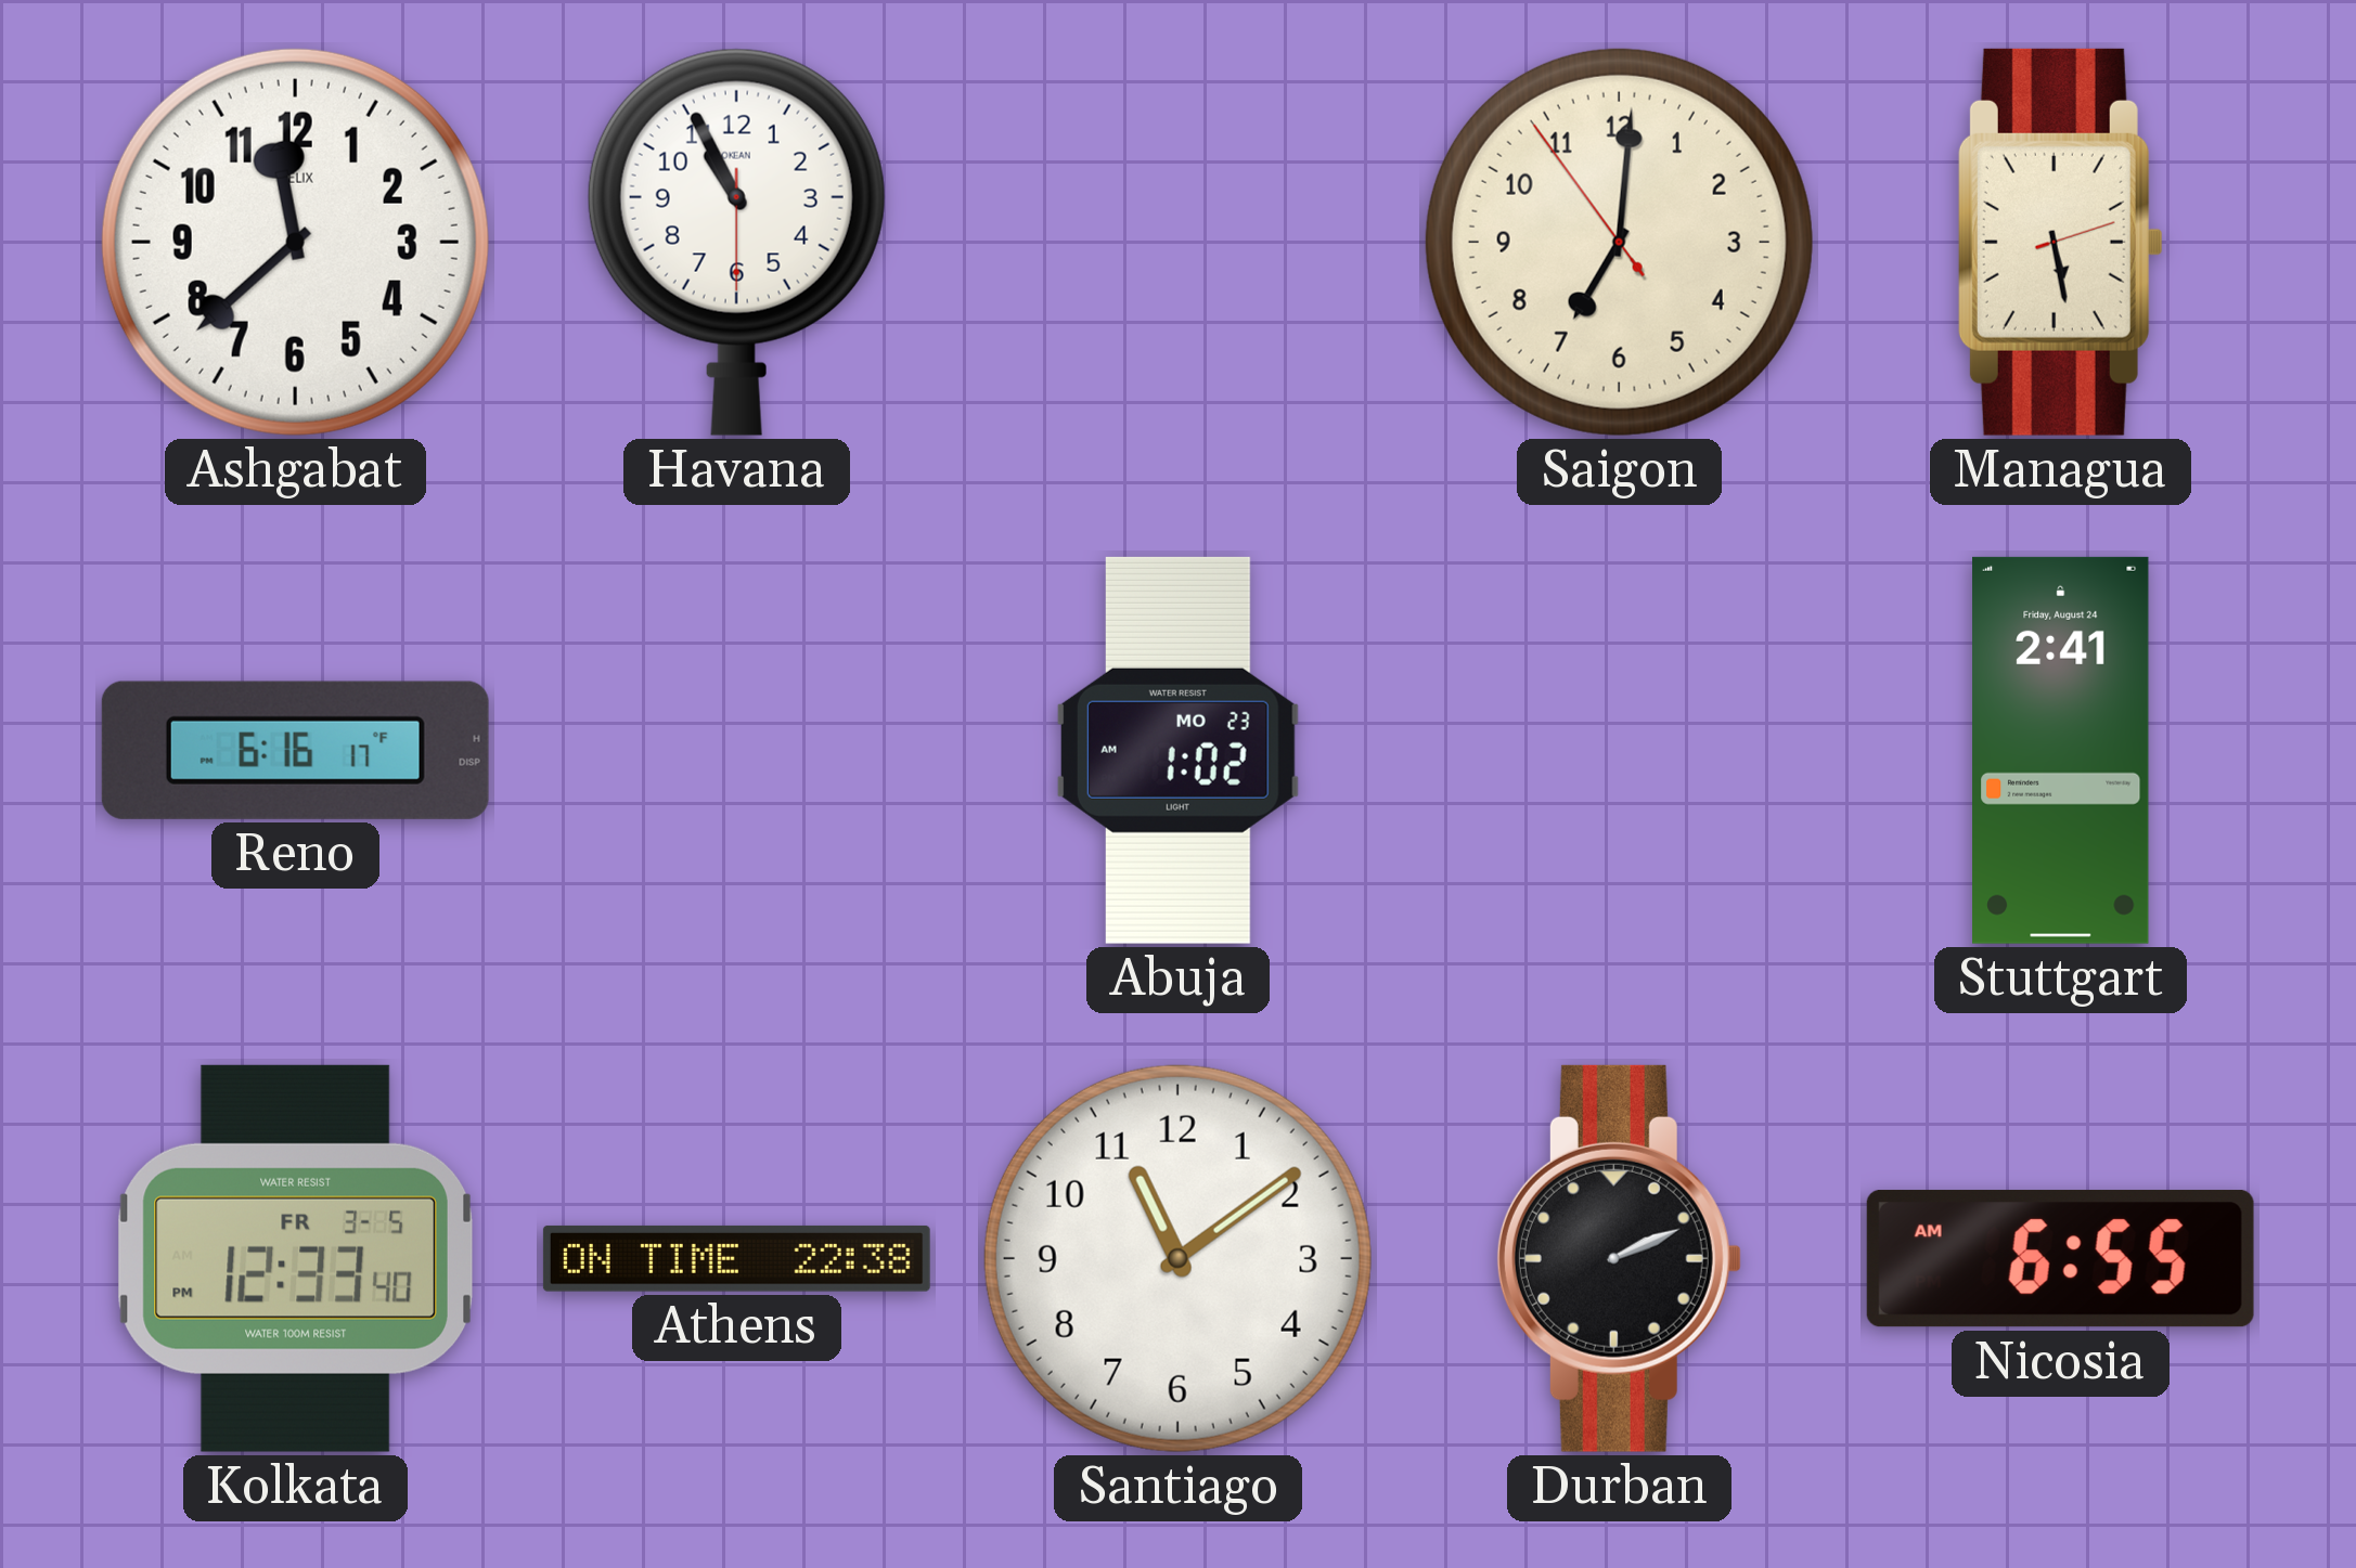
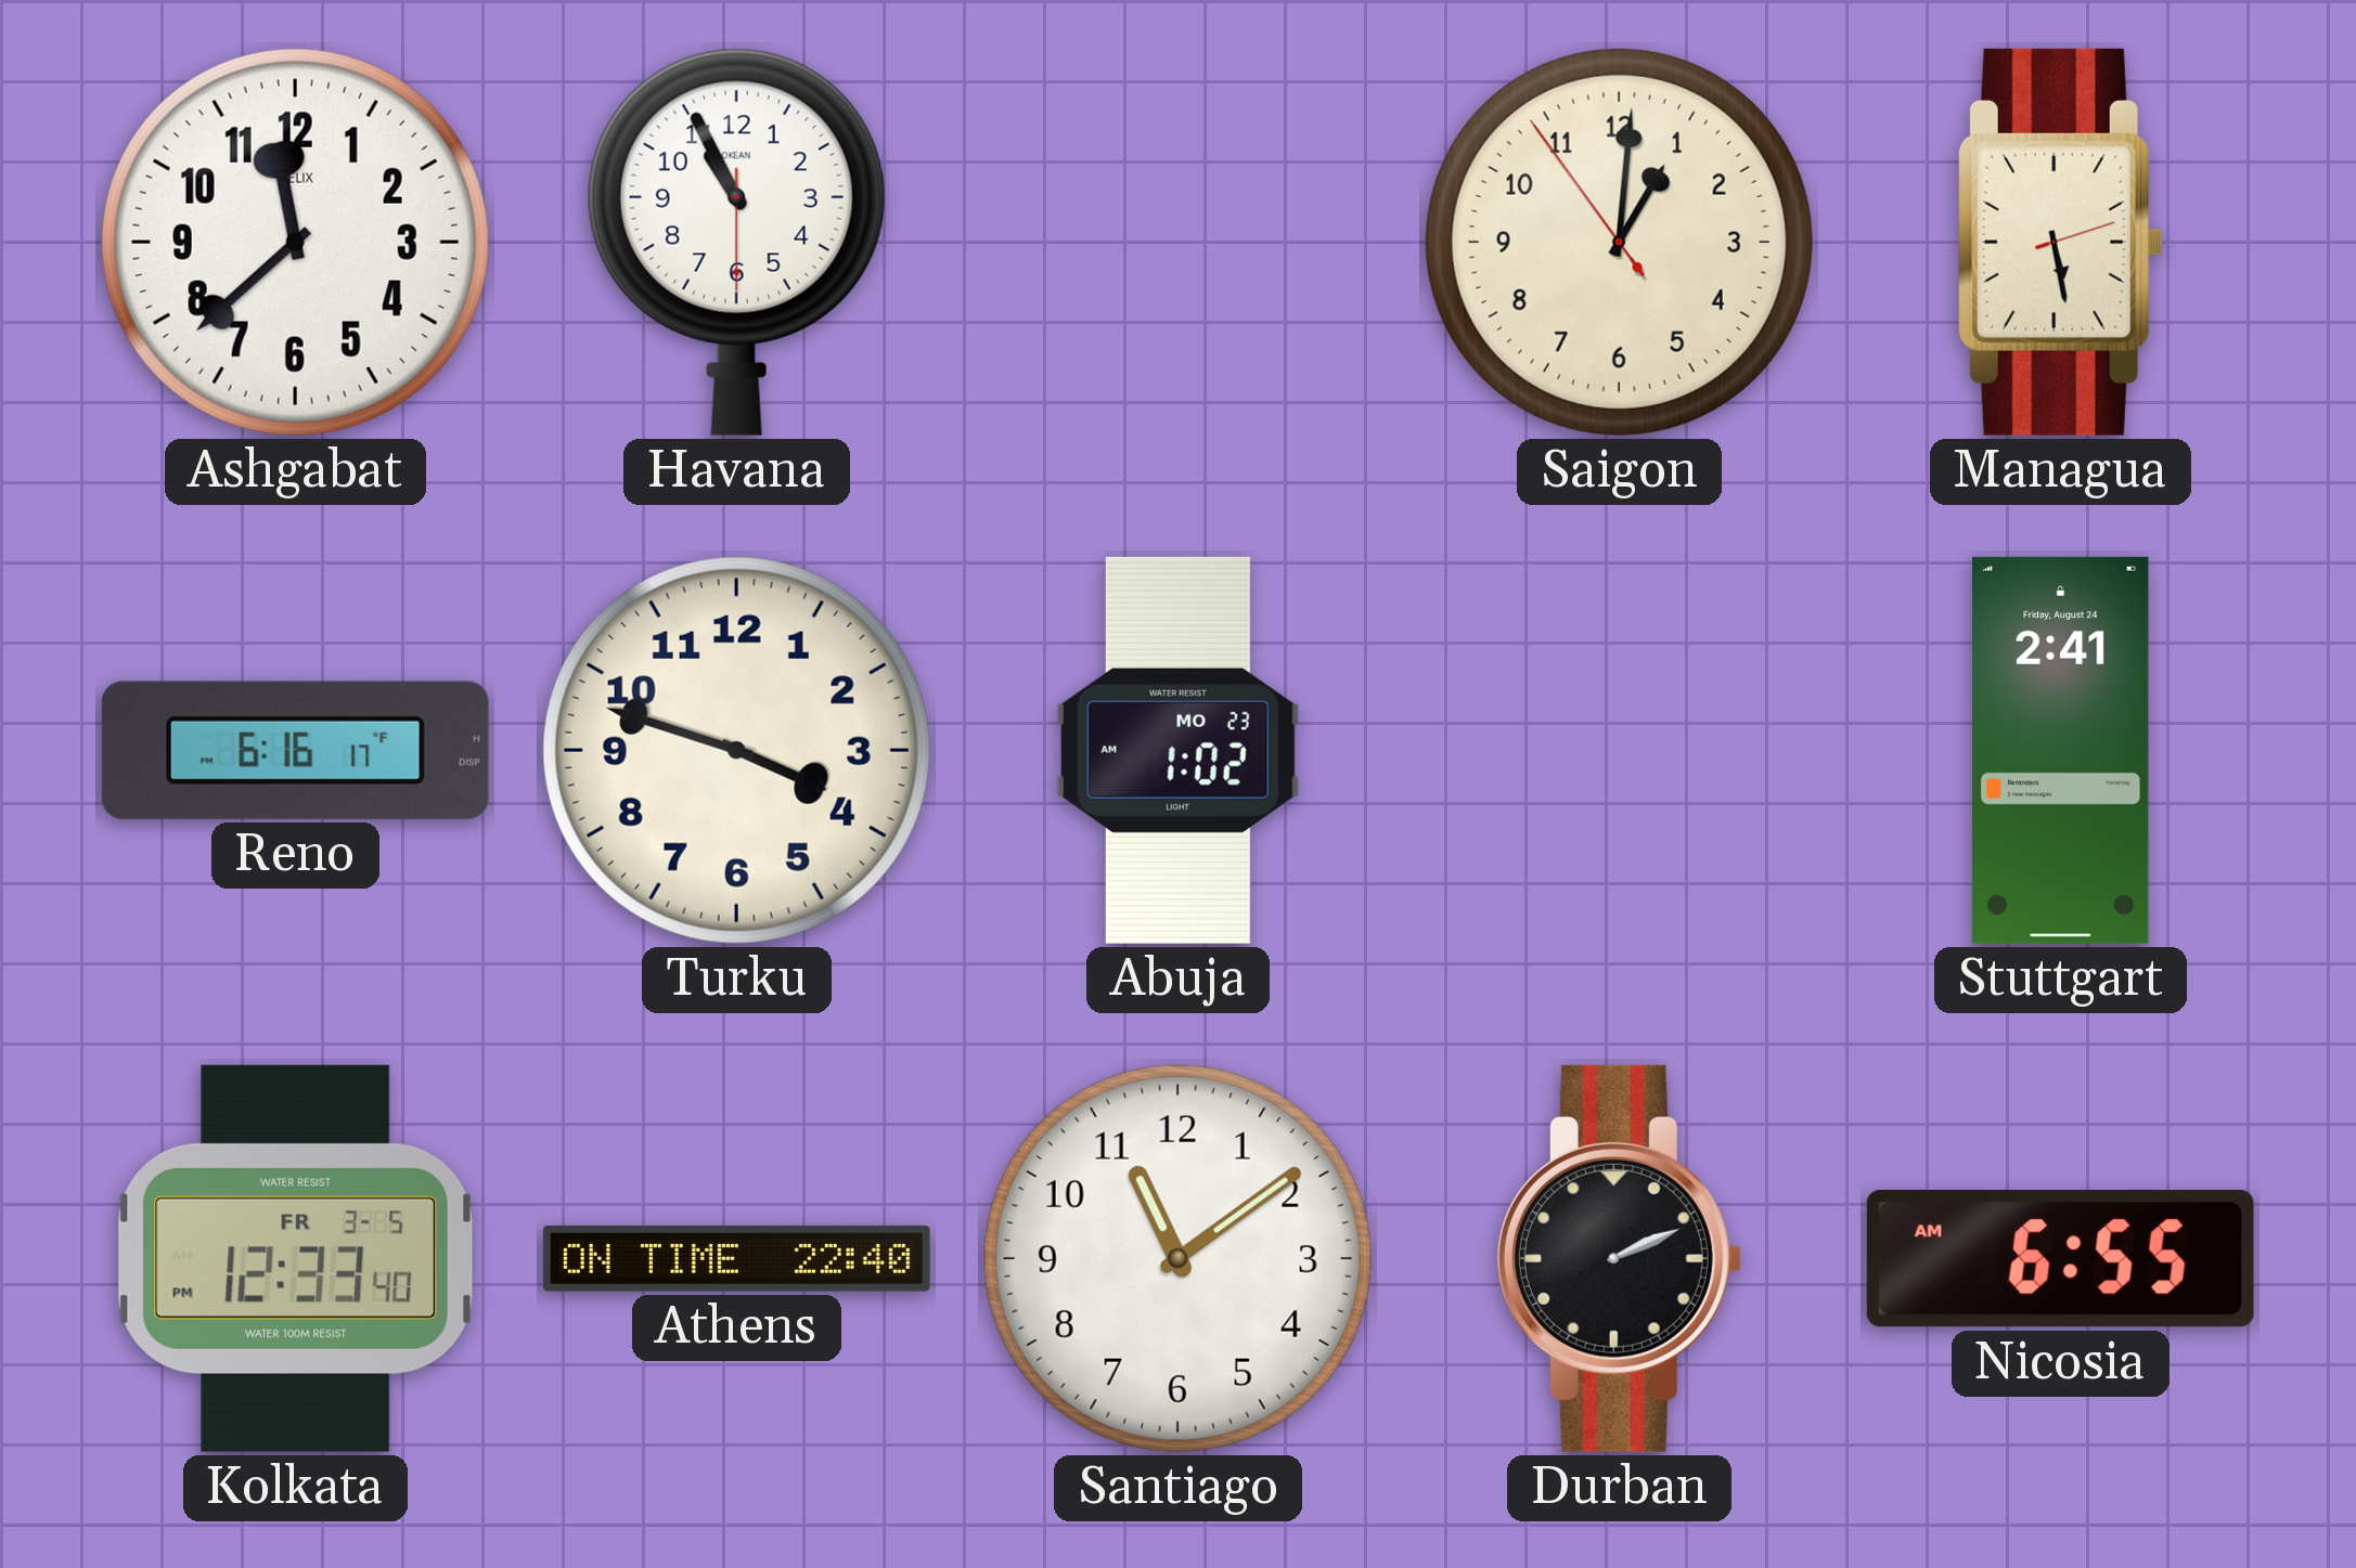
Saigon: 7:00 -> 1:00
Turku: none -> 3:48
Athens: 22:38 -> 22:40
